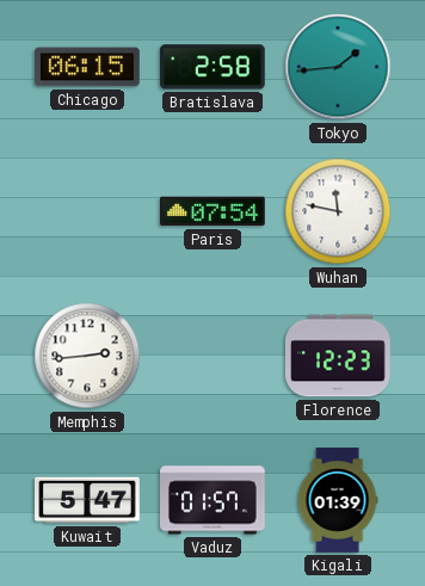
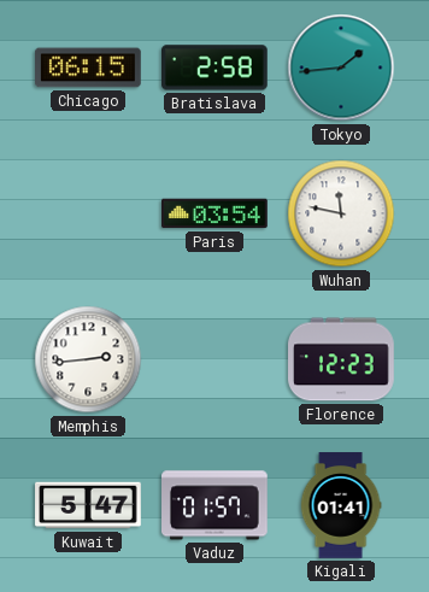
Paris: 07:54 -> 03:54
Kigali: 01:39 -> 01:41
